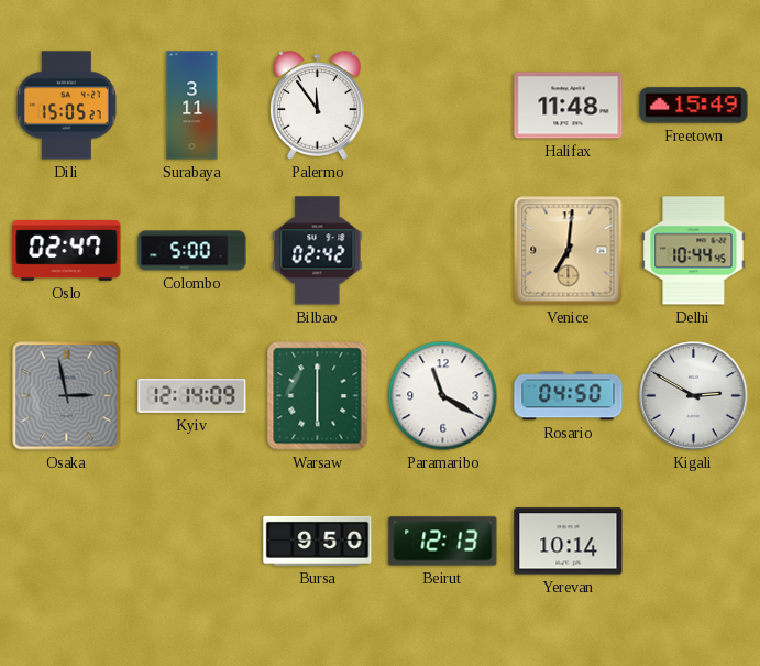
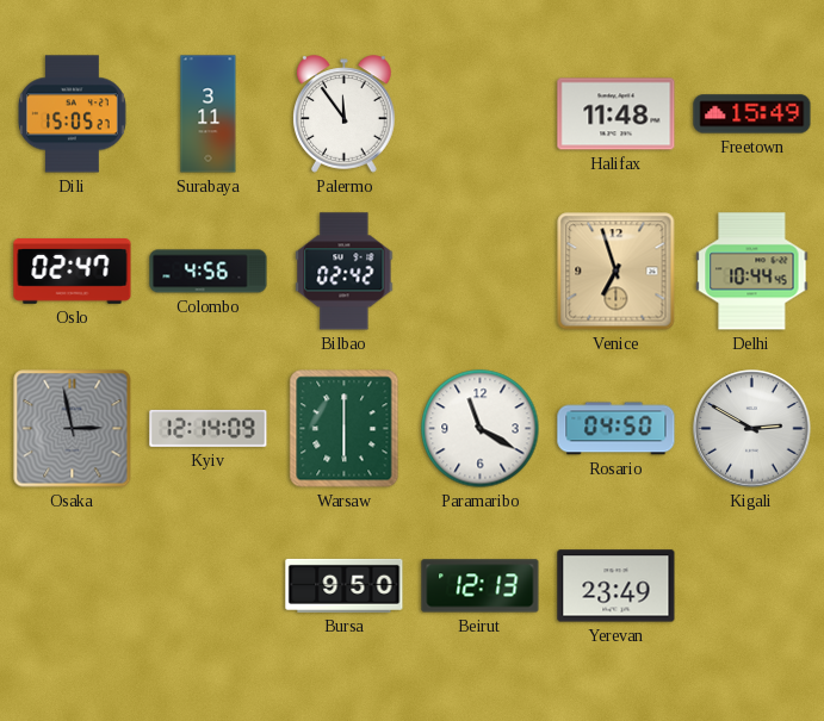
Colombo: 5:00 -> 4:56
Venice: 7:01 -> 6:57
Yerevan: 10:14 -> 23:49
